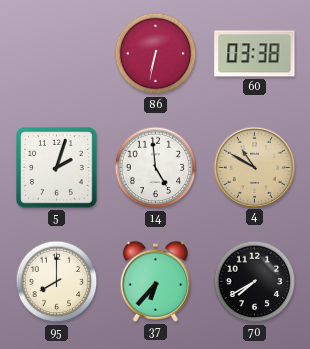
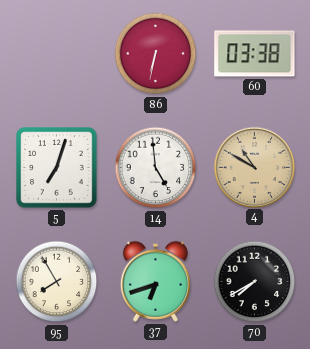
5: 2:03 -> 7:03
95: 8:00 -> 7:55
37: 6:37 -> 6:42
